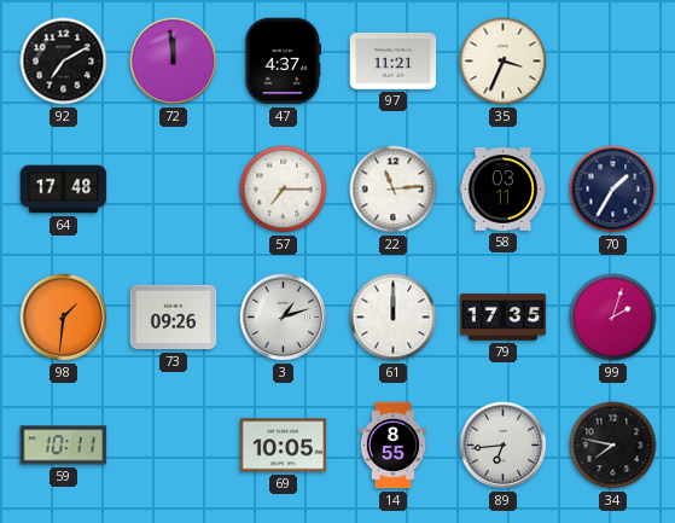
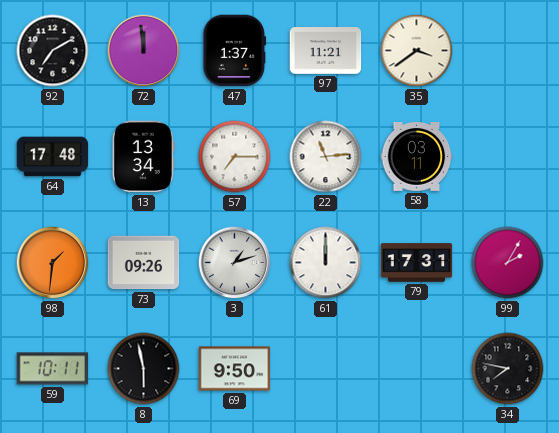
47: 4:37 -> 1:37
35: 3:34 -> 3:39
13: none -> 13:34
70: 1:35 -> none
79: 17:35 -> 17:31
99: 2:03 -> 2:05
8: none -> 5:58
69: 10:05 -> 9:50
14: 8:55 -> none
89: 6:44 -> none
